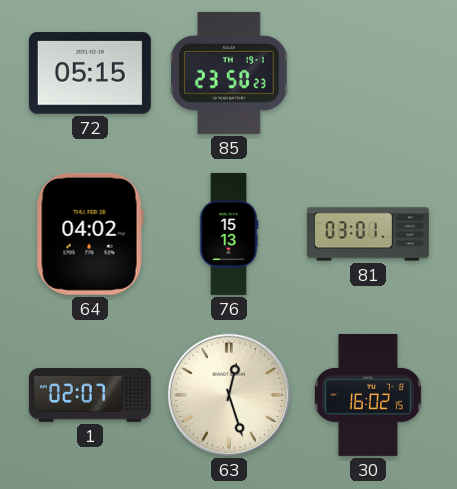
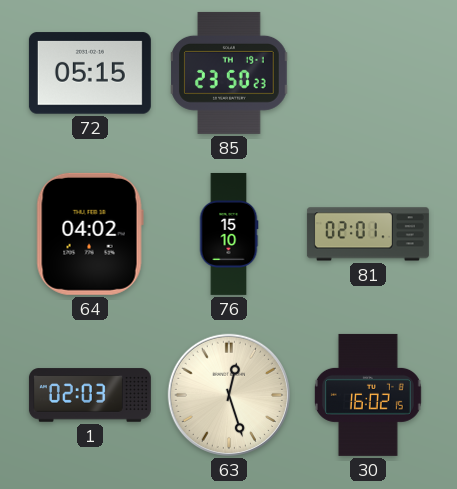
76: 15:13 -> 15:10
81: 03:01 -> 02:01
1: 02:07 -> 02:03
